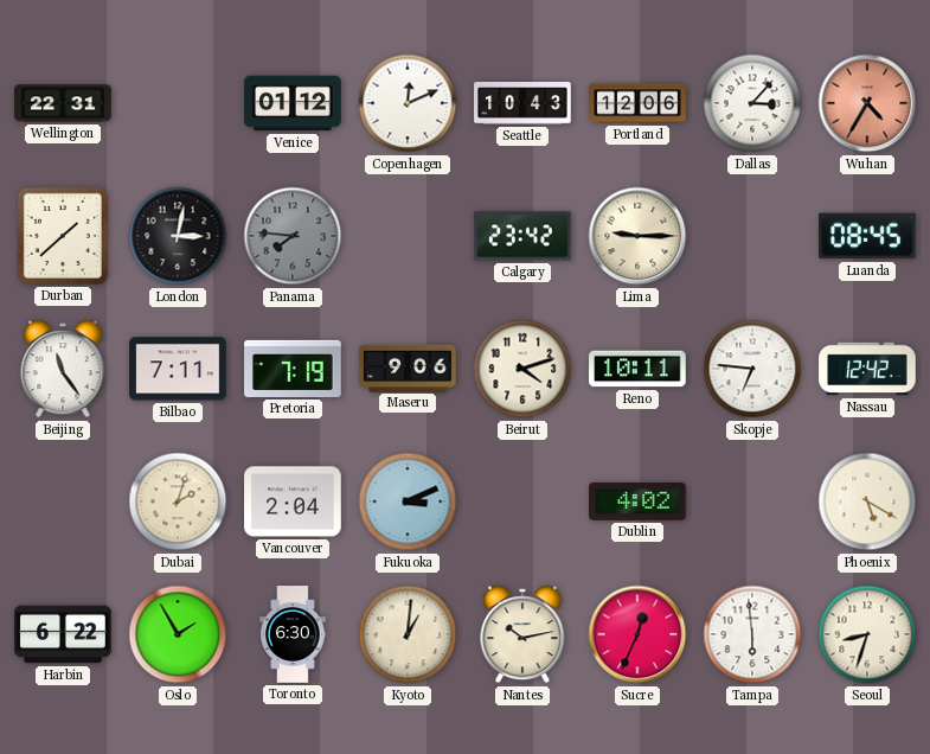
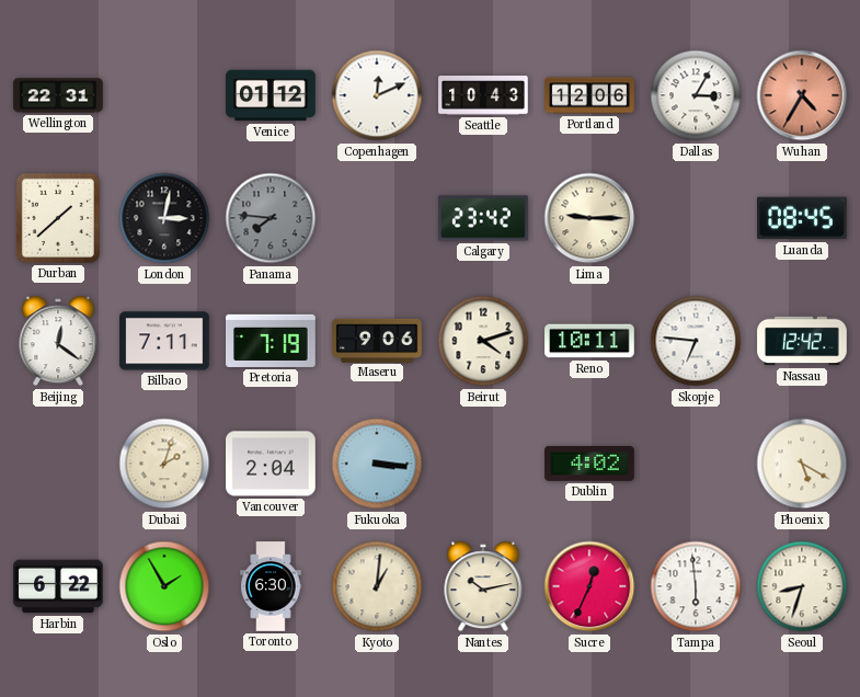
Dallas: 3:07 -> 3:05
Beijing: 11:24 -> 12:21
Fukuoka: 3:11 -> 3:16
